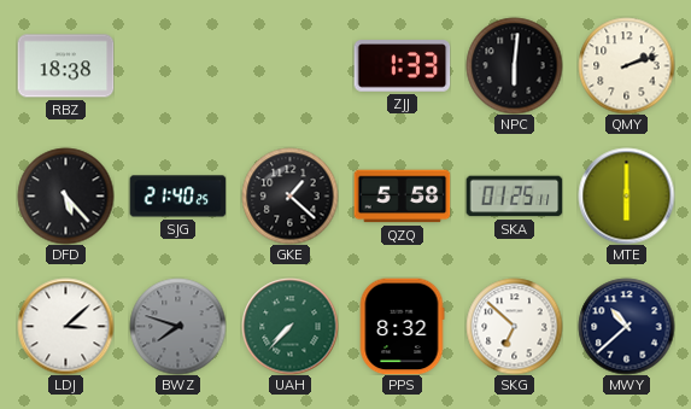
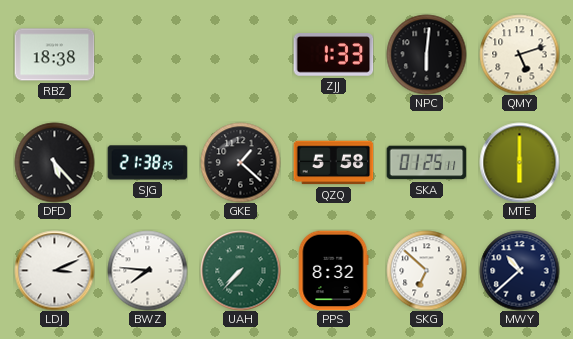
QMY: 2:12 -> 5:12
SJG: 21:40 -> 21:38
LDJ: 3:08 -> 3:11
BWZ: 7:48 -> 7:46
BWZ dial: grey -> white
